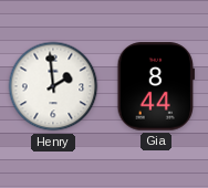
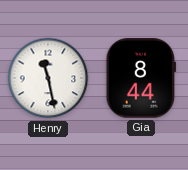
Henry: 1:59 -> 11:28
